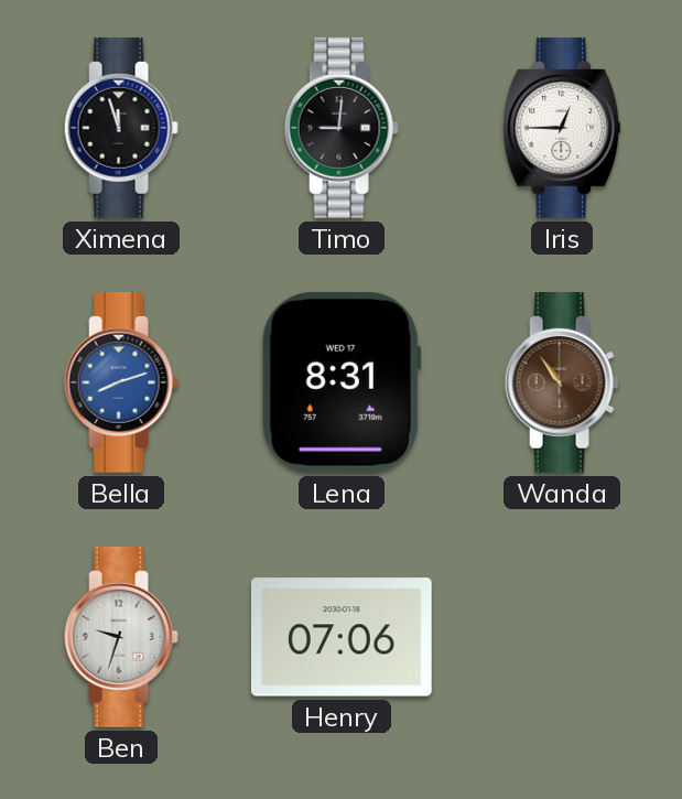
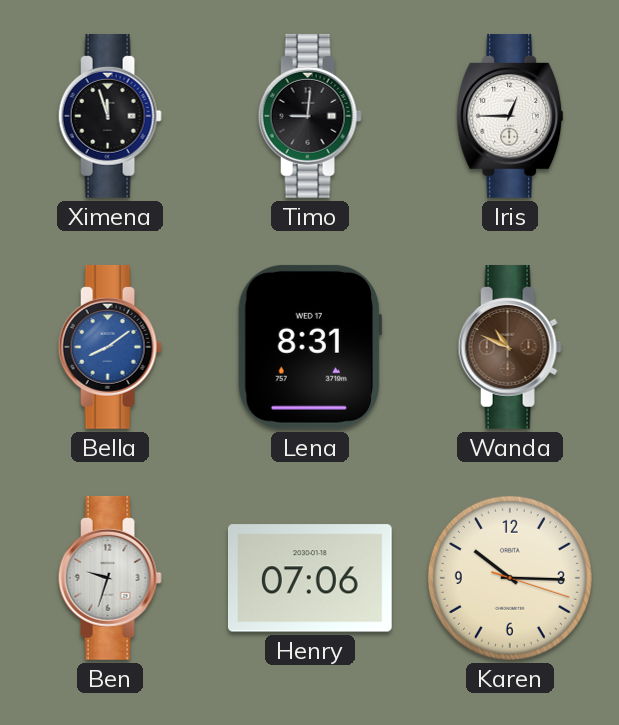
Bella: 8:12 -> 8:09
Wanda: 10:54 -> 10:49
Karen: none -> 10:15
